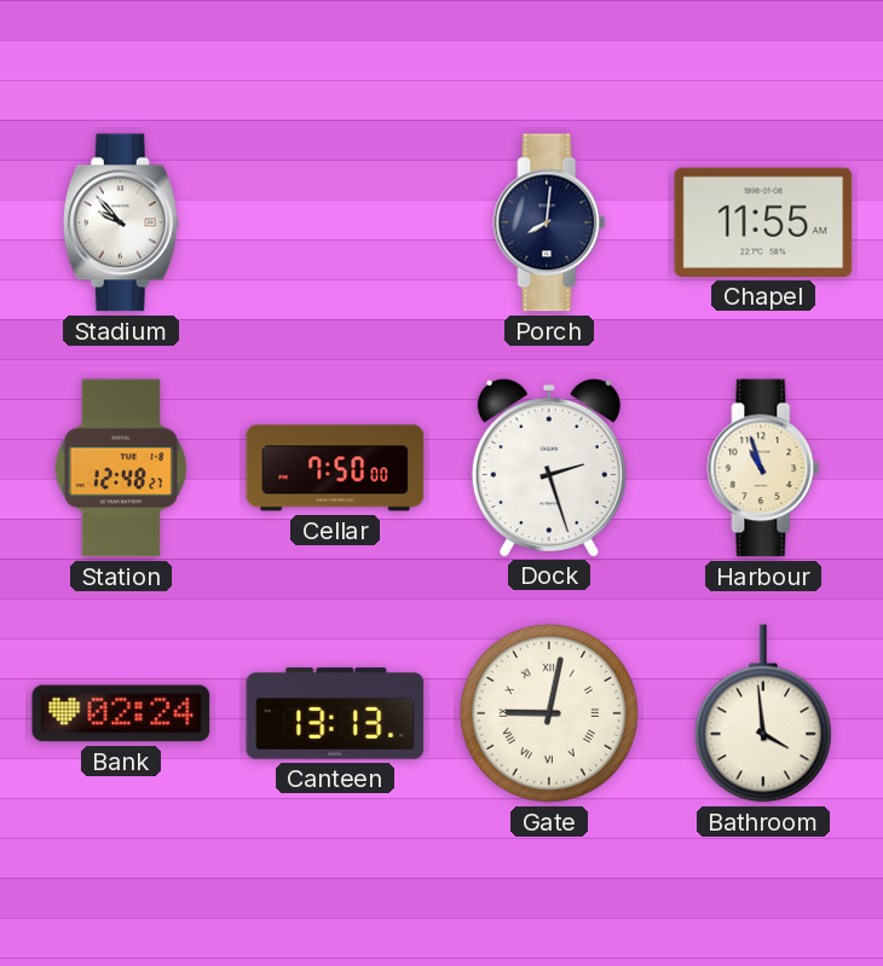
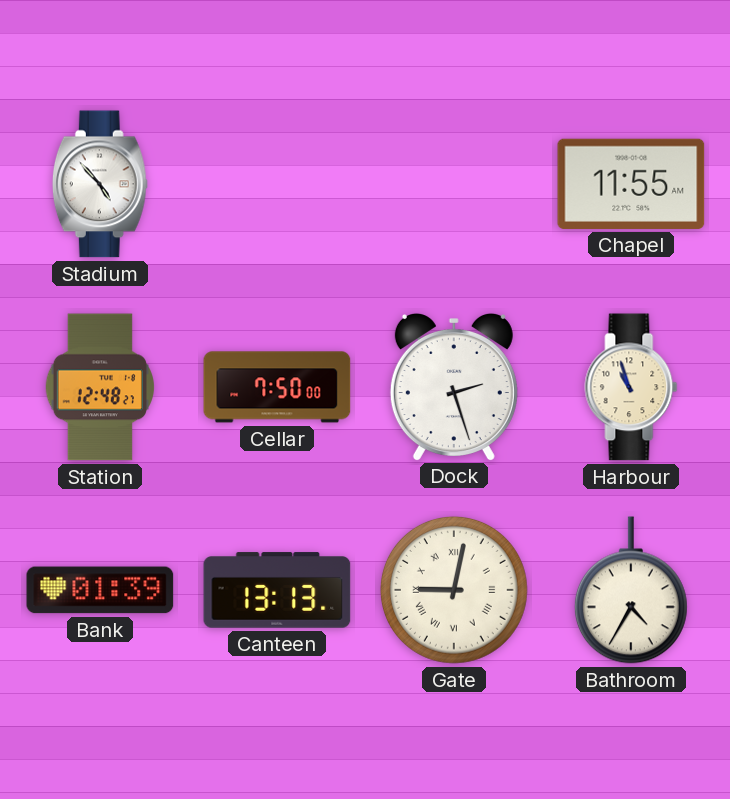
Stadium: 9:53 -> 4:53
Porch: 8:01 -> none
Bank: 02:24 -> 01:39
Bathroom: 3:59 -> 4:35
